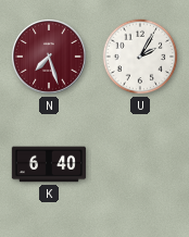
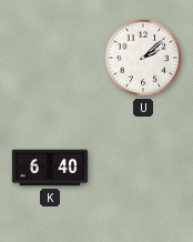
N: 7:27 -> none
U: 2:05 -> 2:08
